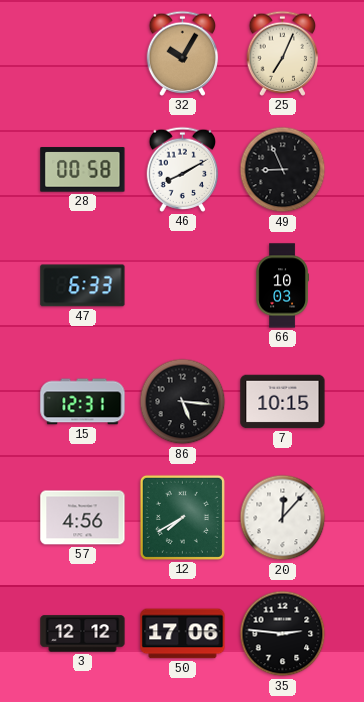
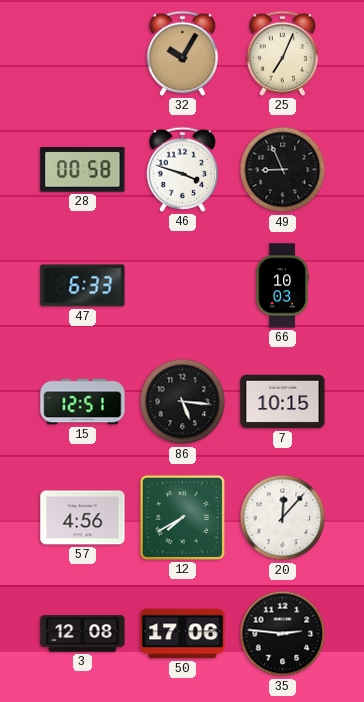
46: 8:10 -> 3:48
15: 12:31 -> 12:51
3: 12:12 -> 12:08
